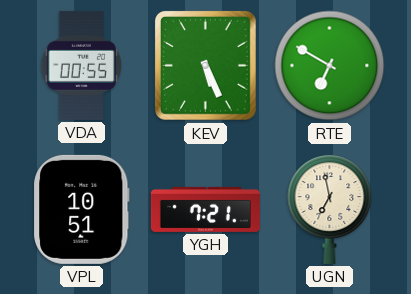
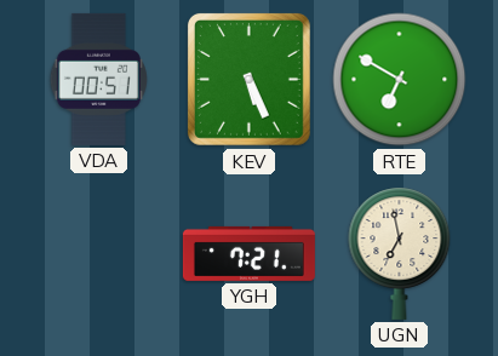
VDA: 00:55 -> 00:51
VPL: 10:51 -> none
